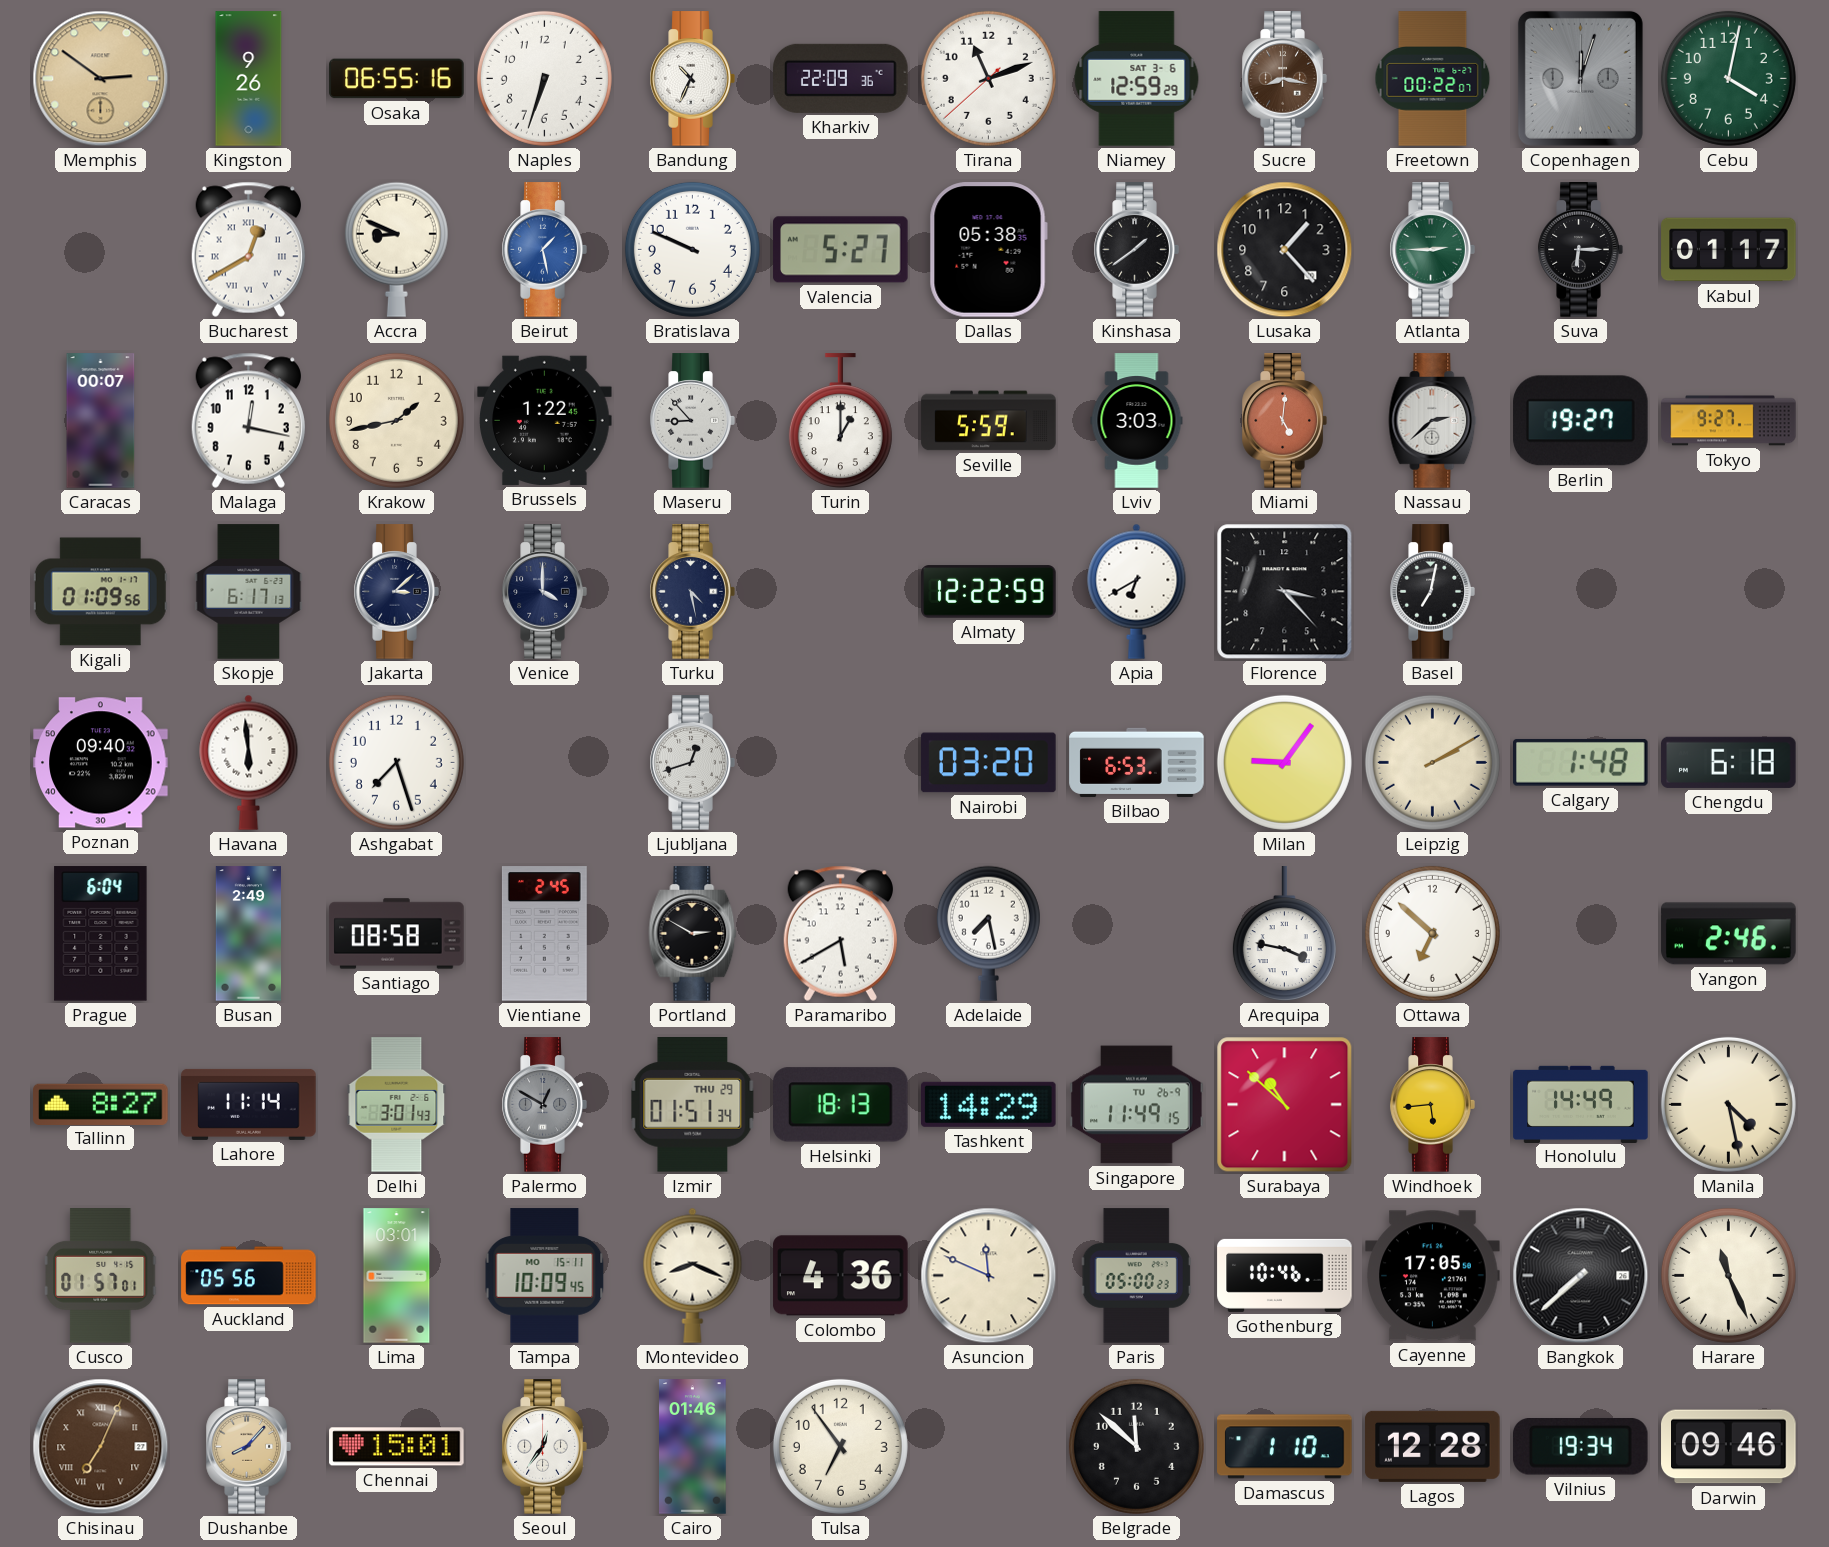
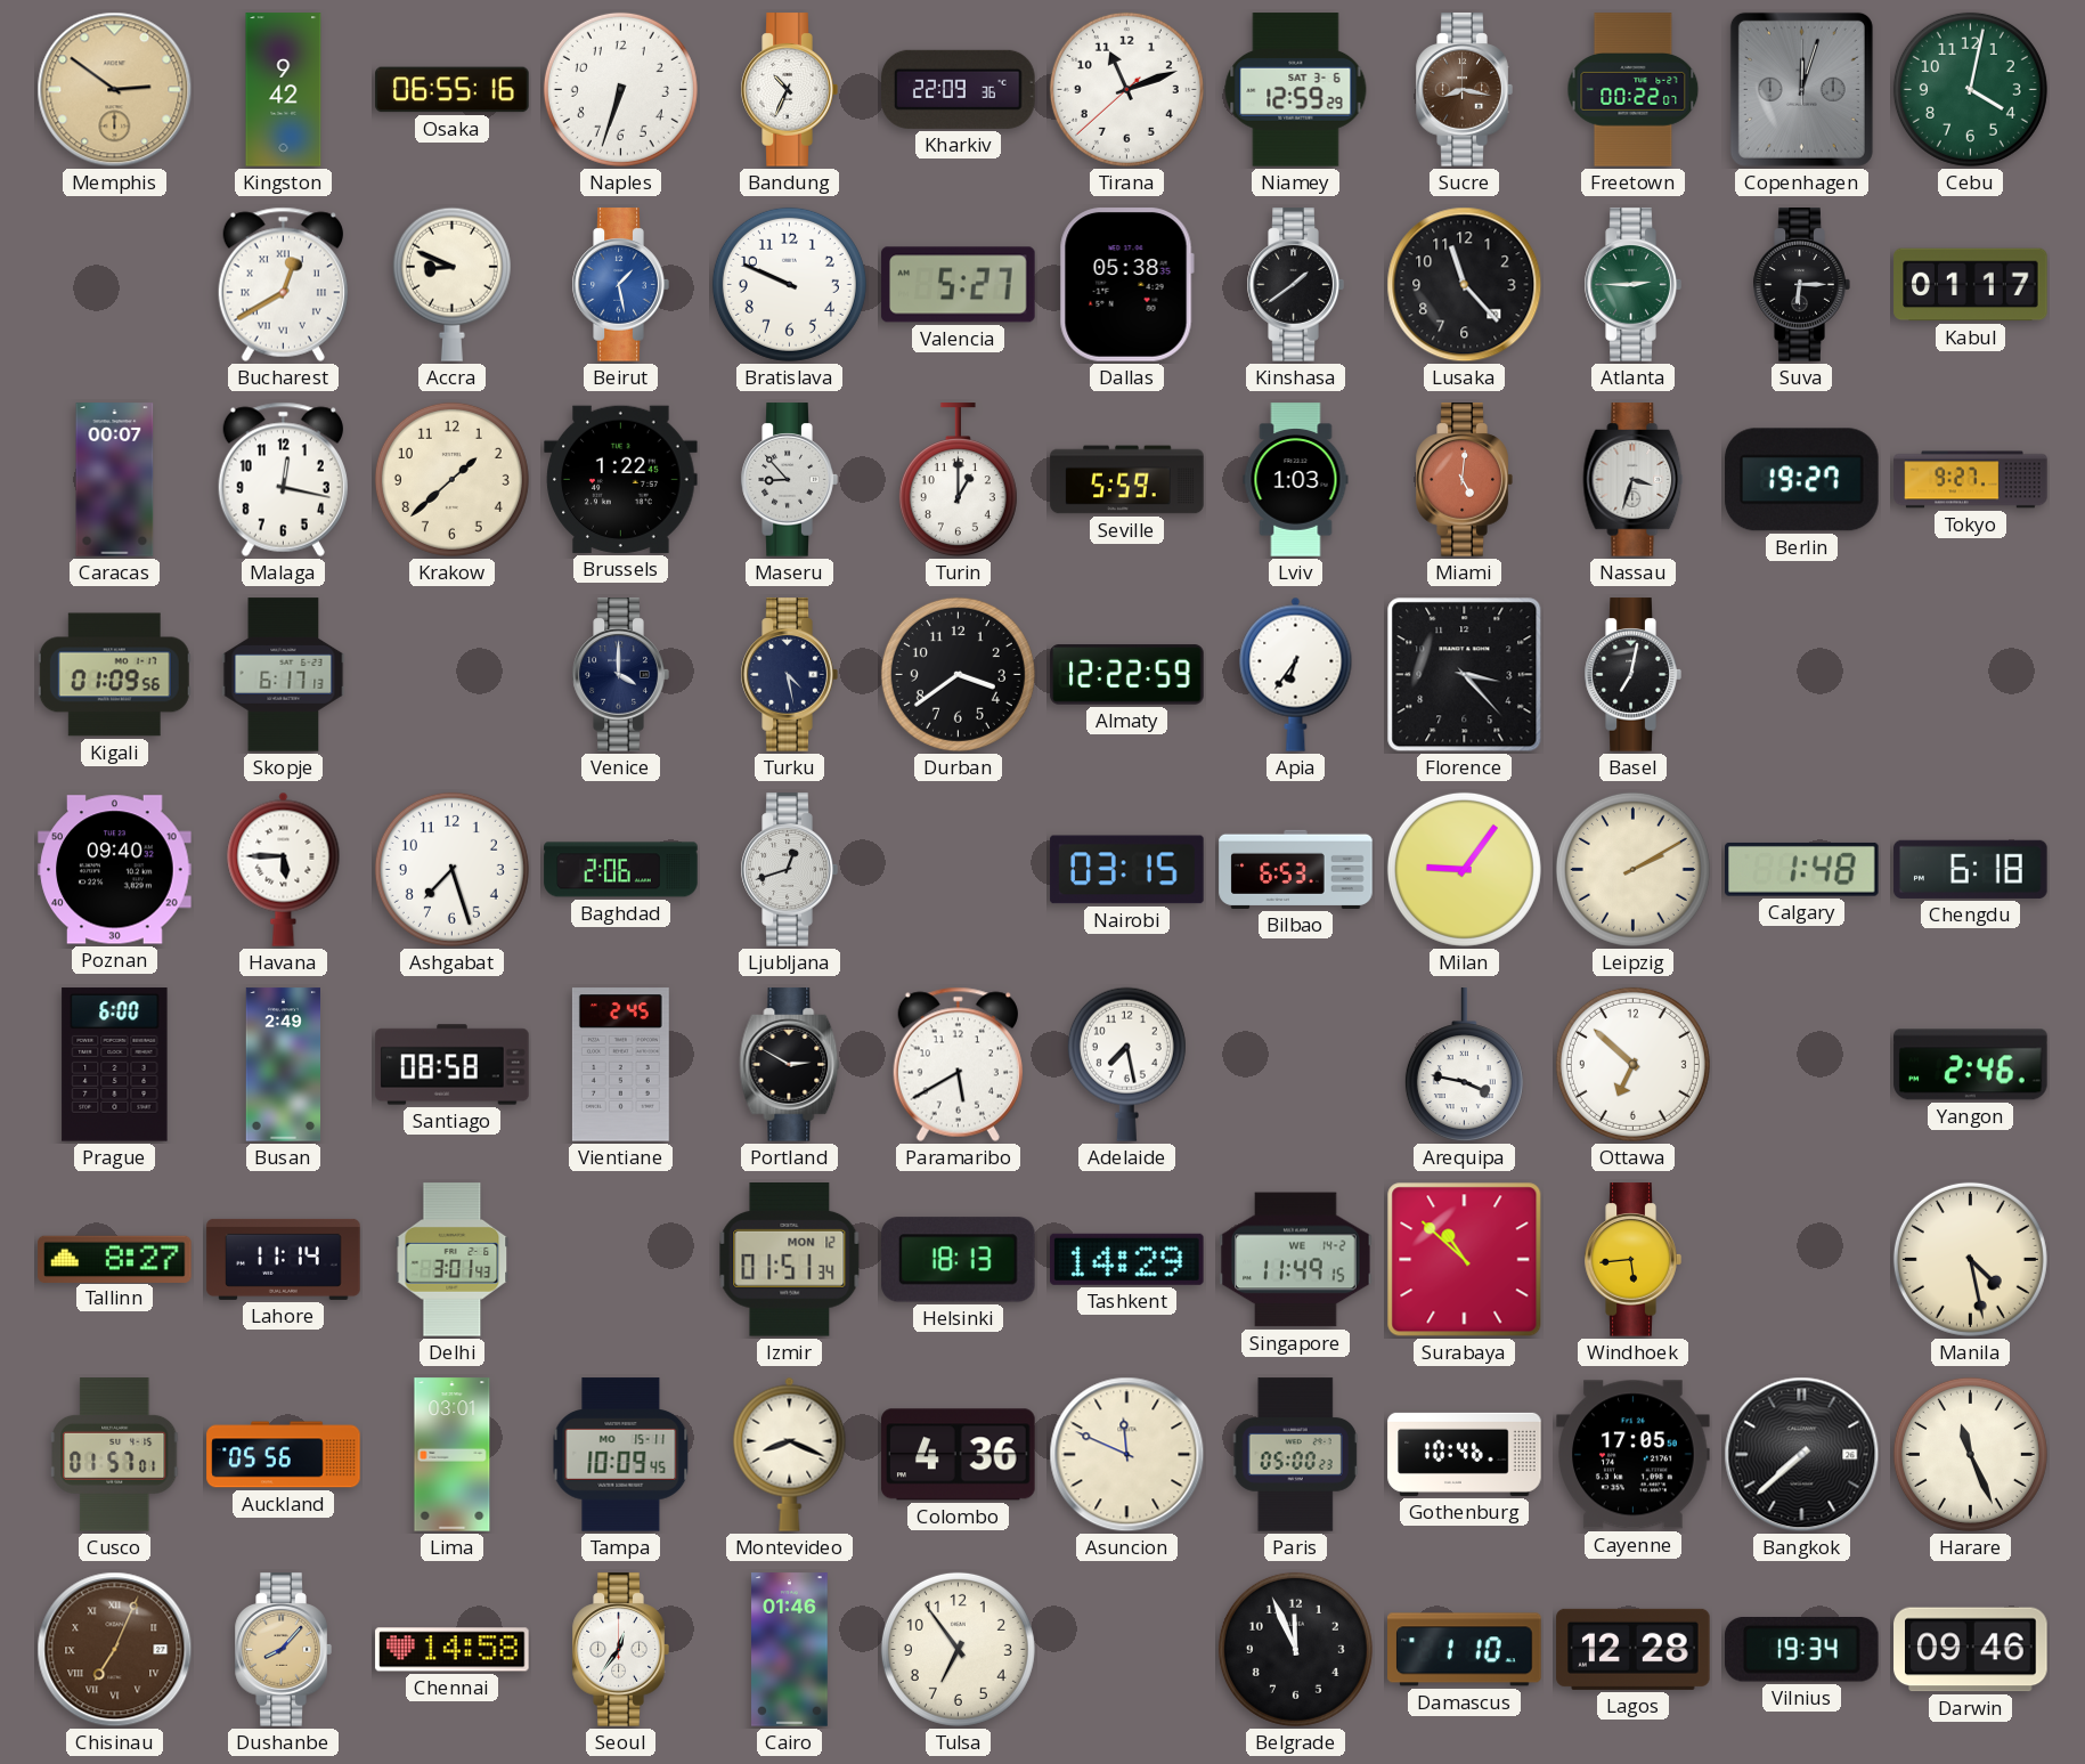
Kingston: 9:26 -> 9:42
Lusaka: 1:23 -> 11:23
Krakow: 1:43 -> 1:38
Lviv: 3:03 -> 1:03
Nassau: 2:38 -> 3:33
Jakarta: 3:08 -> none
Durban: none -> 3:39
Apia: 6:40 -> 6:36
Havana: 5:59 -> 5:45
Baghdad: none -> 2:06
Nairobi: 03:20 -> 03:15
Prague: 6:04 -> 6:00
Palermo: 12:50 -> none
Izmir date: THU 29 -> MON 12
Singapore date: TU 26-9 -> WE 14-2
Honolulu: 14:49 -> none
Chennai: 15:01 -> 14:58
Belgrade: 11:52 -> 11:56
